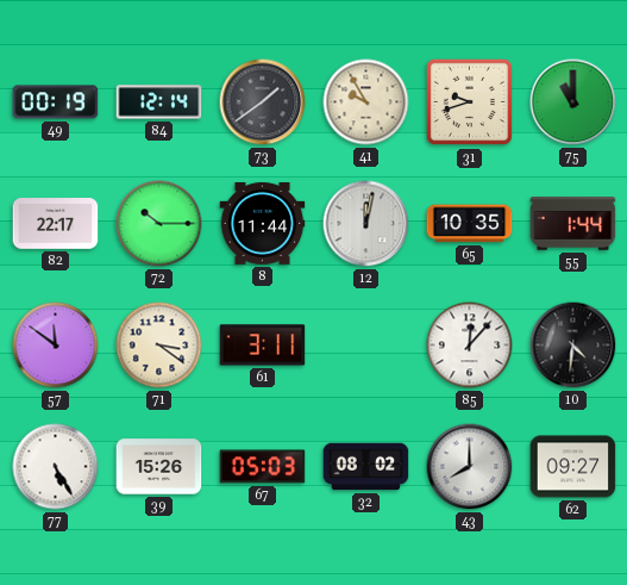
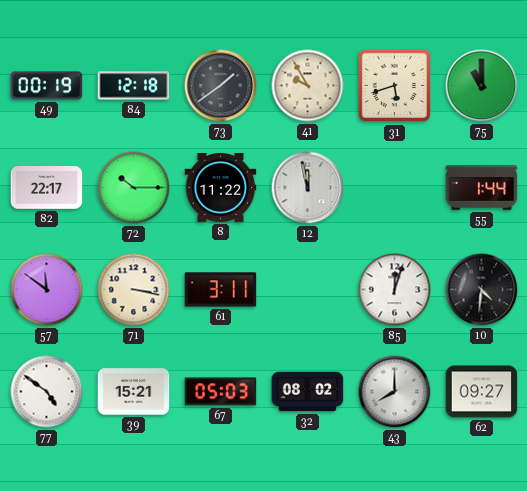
84: 12:14 -> 12:18
31: 9:42 -> 5:42
8: 11:44 -> 11:22
12: 12:02 -> 11:58
65: 10:35 -> none
71: 3:21 -> 3:17
85: 12:07 -> 12:03
77: 5:25 -> 4:51
39: 15:26 -> 15:21
